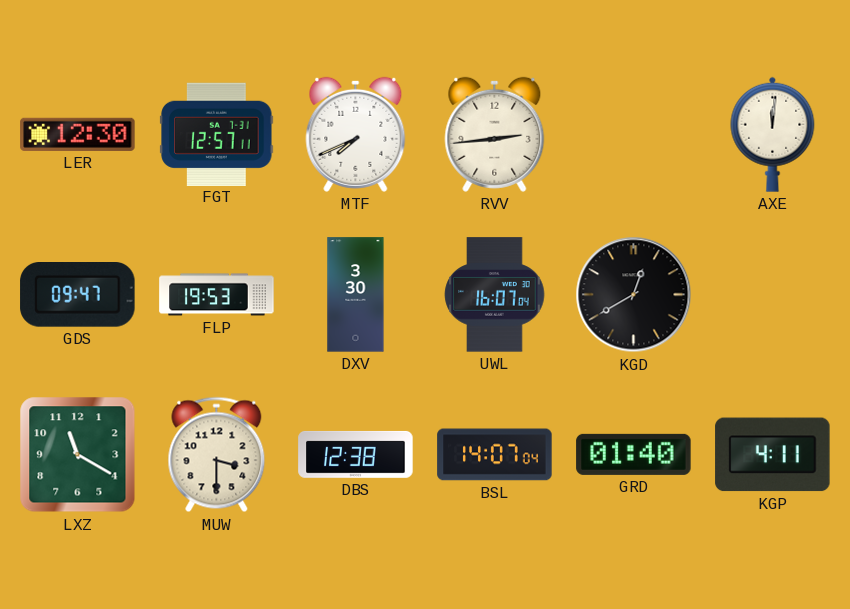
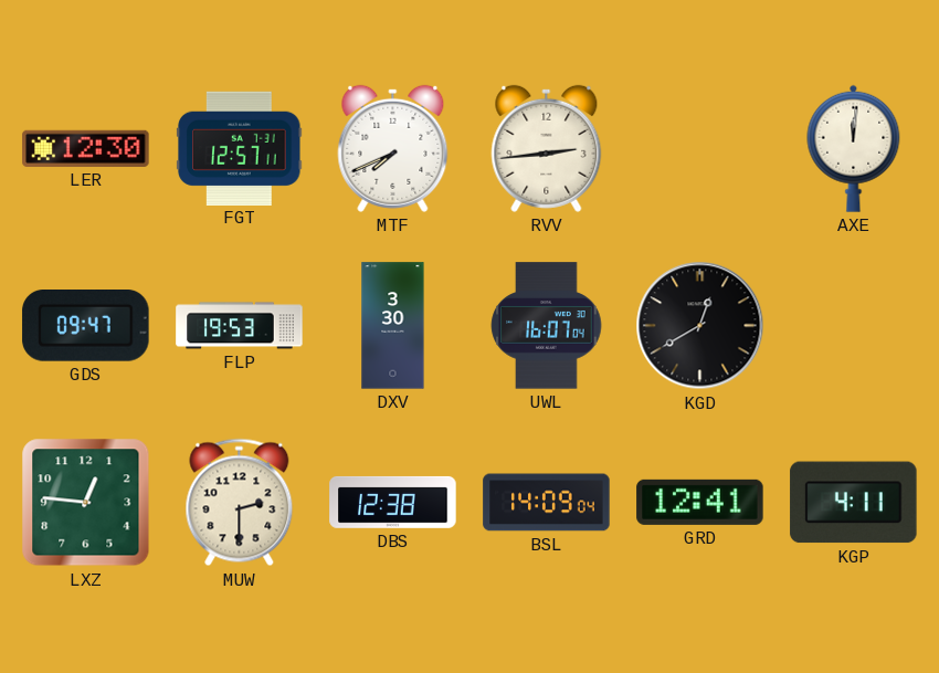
LXZ: 11:20 -> 12:46
MUW: 3:30 -> 2:30
BSL: 14:07 -> 14:09
GRD: 01:40 -> 12:41
